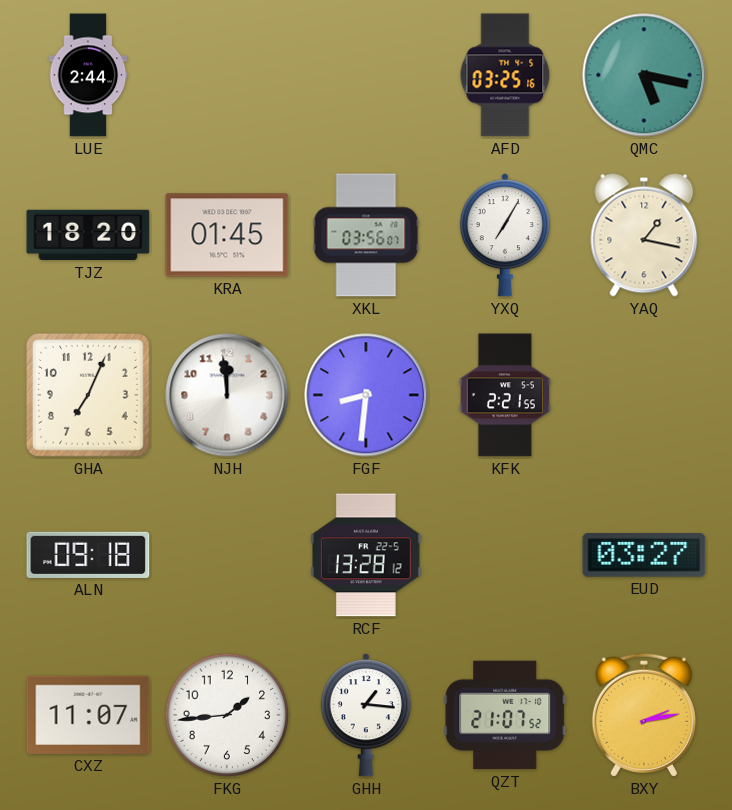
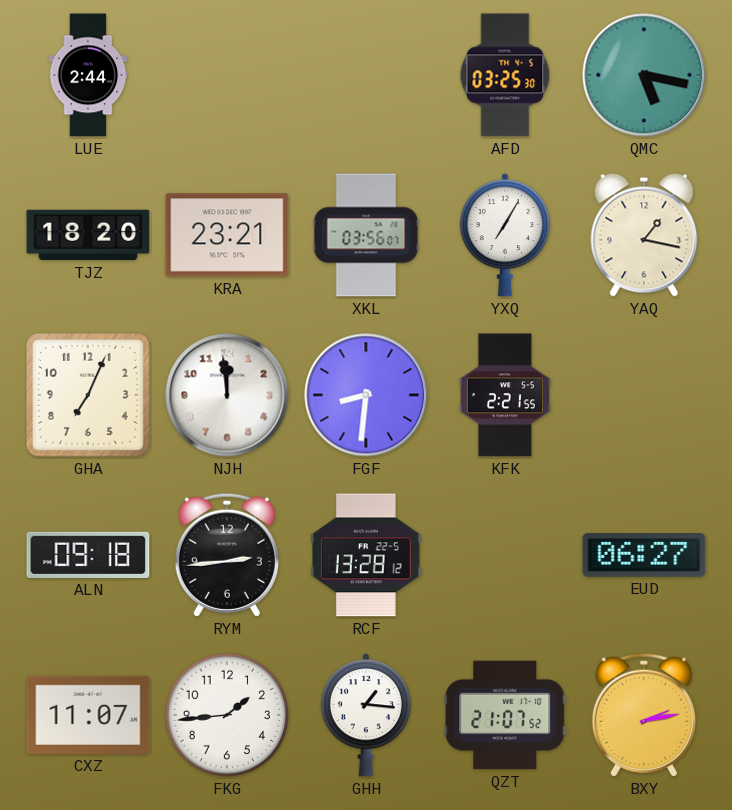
AFD: 03:25:16 -> 03:25:30
KRA: 01:45 -> 23:21
RYM: none -> 2:44
EUD: 03:27 -> 06:27
